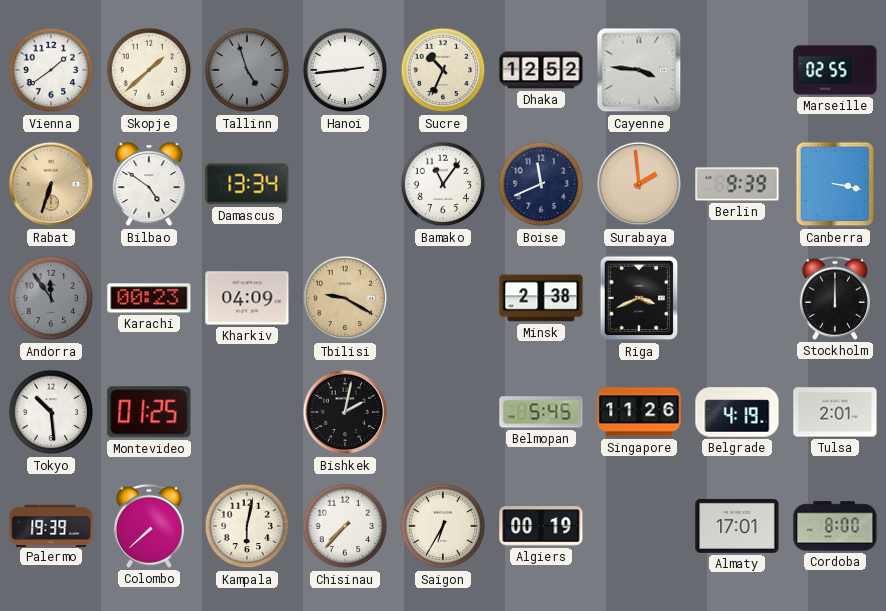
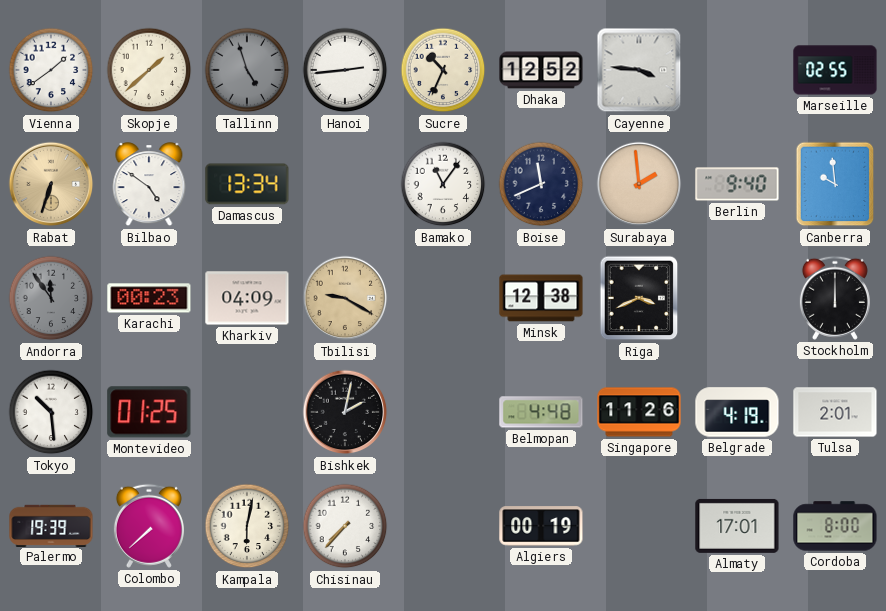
Berlin: 9:39 -> 9:40
Canberra: 3:17 -> 9:59
Minsk: 2:38 -> 12:38
Belmopan: 5:45 -> 4:48
Saigon: 6:35 -> none
